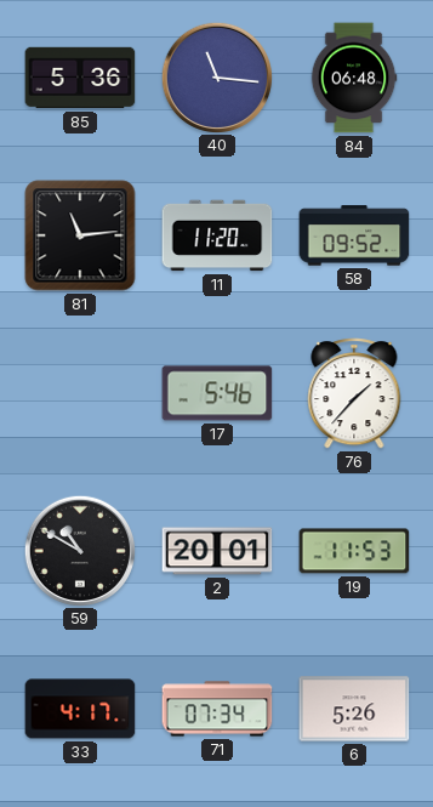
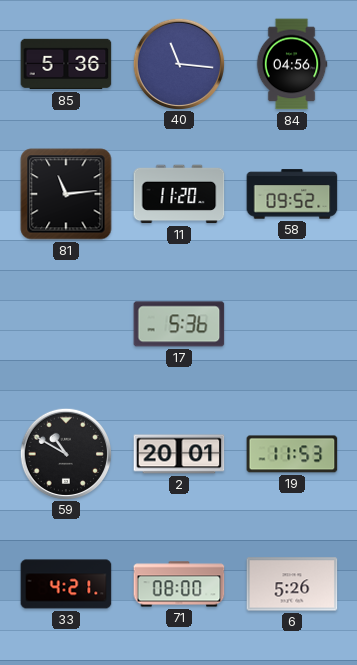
84: 06:48 -> 04:56
17: 5:46 -> 5:36
76: 1:37 -> none
33: 4:17 -> 4:21
71: 07:34 -> 08:00
